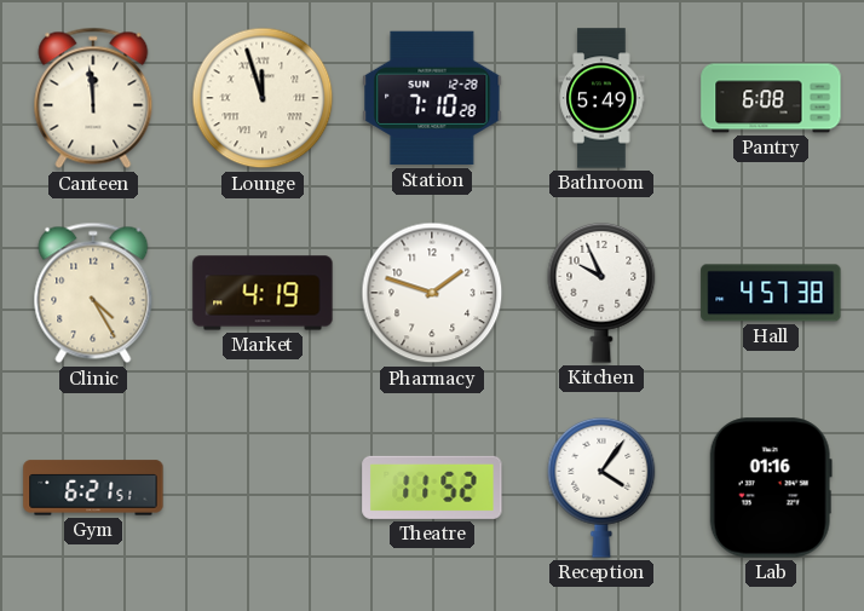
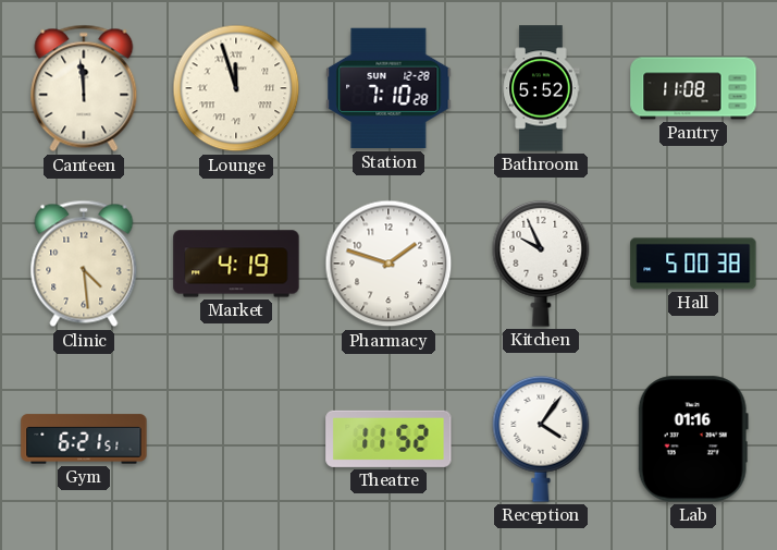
Bathroom: 5:49 -> 5:52
Pantry: 6:08 -> 11:08
Clinic: 4:25 -> 4:29
Hall: 4:57 -> 5:00
